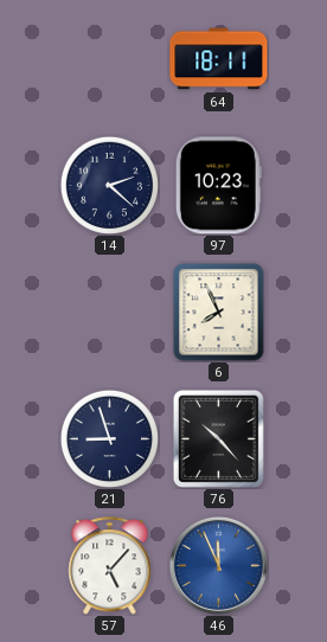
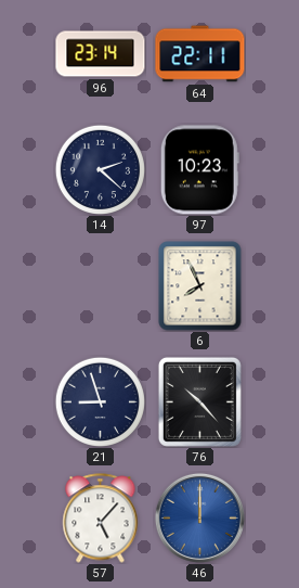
96: none -> 23:14
64: 18:11 -> 22:11
46: 11:56 -> 12:00
